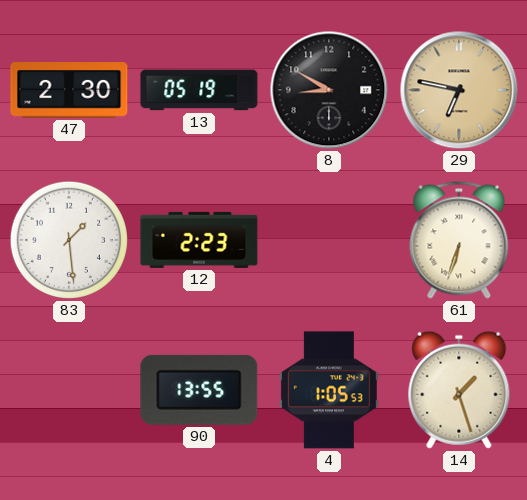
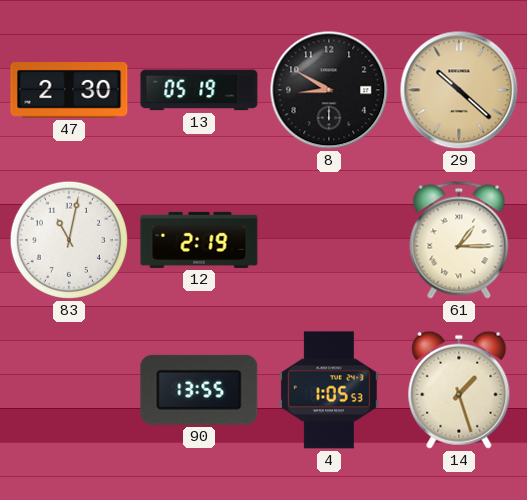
29: 6:47 -> 10:22
83: 1:29 -> 11:02
12: 2:23 -> 2:19
61: 6:33 -> 1:15
